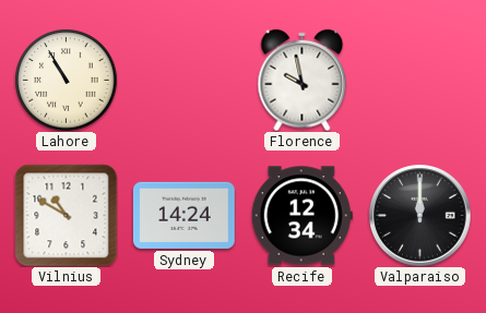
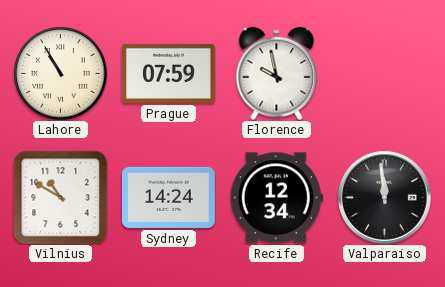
Prague: none -> 07:59
Valparaiso: 12:00 -> 11:59
